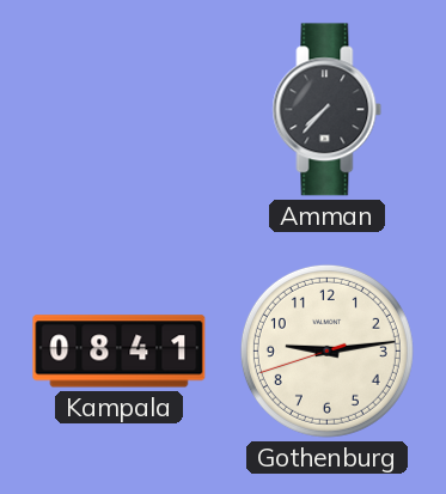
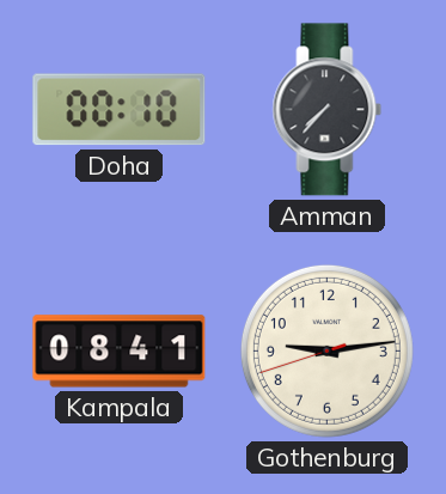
Doha: none -> 00:10
